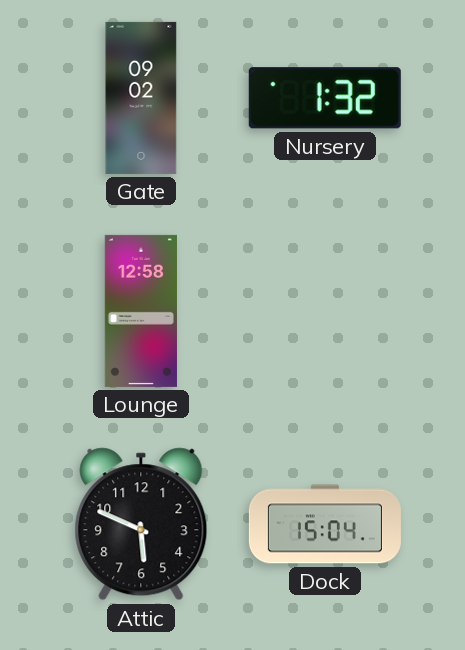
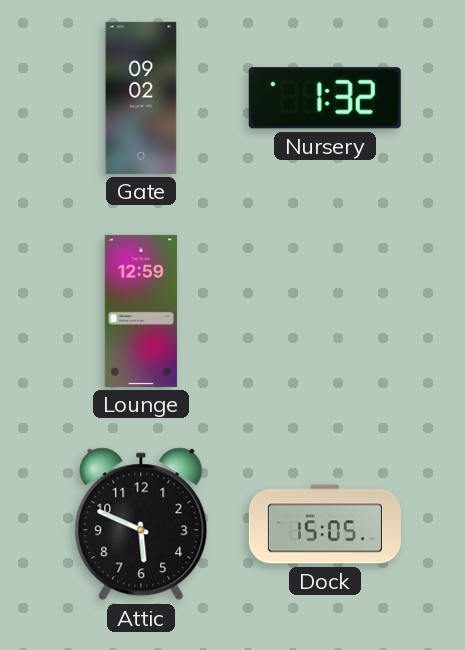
Lounge: 12:58 -> 12:59
Dock: 15:04 -> 15:05
